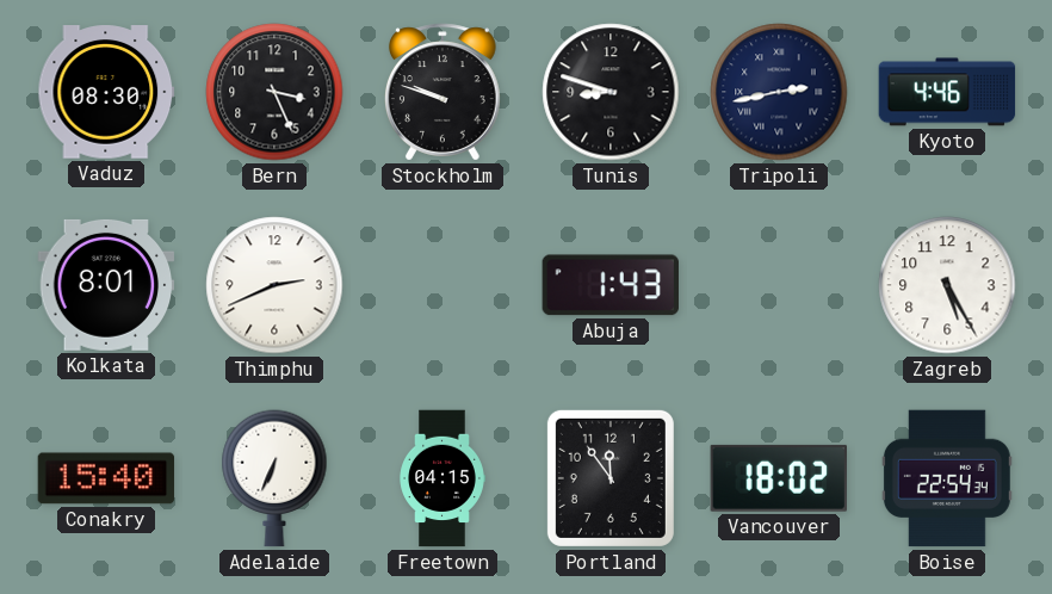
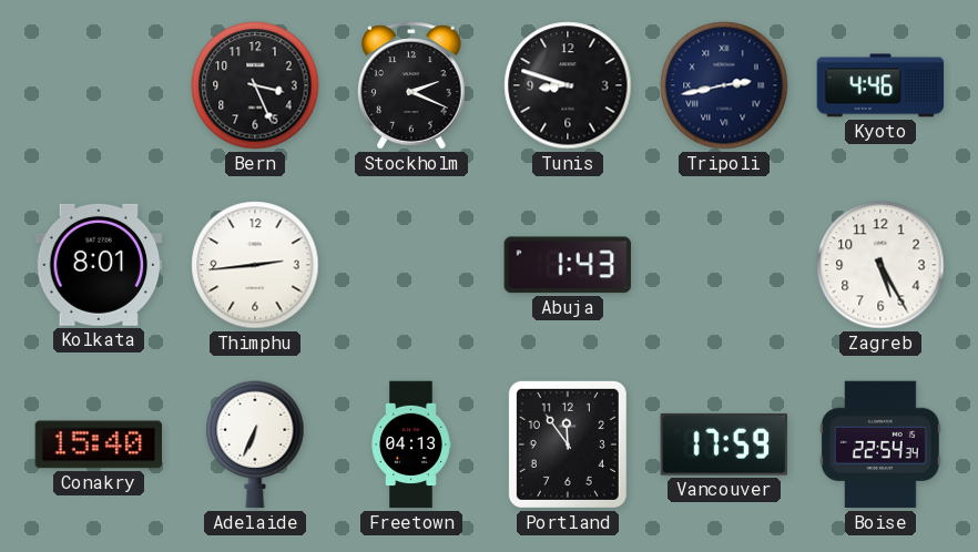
Vaduz: 08:30 -> none
Stockholm: 9:48 -> 2:19
Thimphu: 2:41 -> 2:44
Freetown: 04:15 -> 04:13
Vancouver: 18:02 -> 17:59
